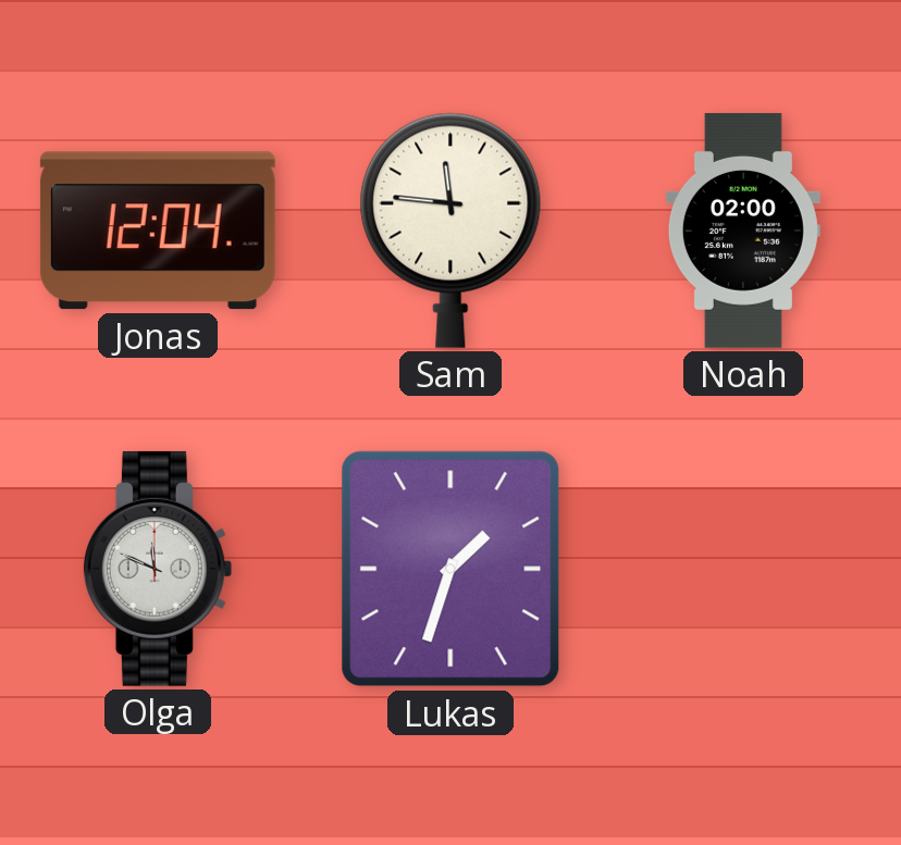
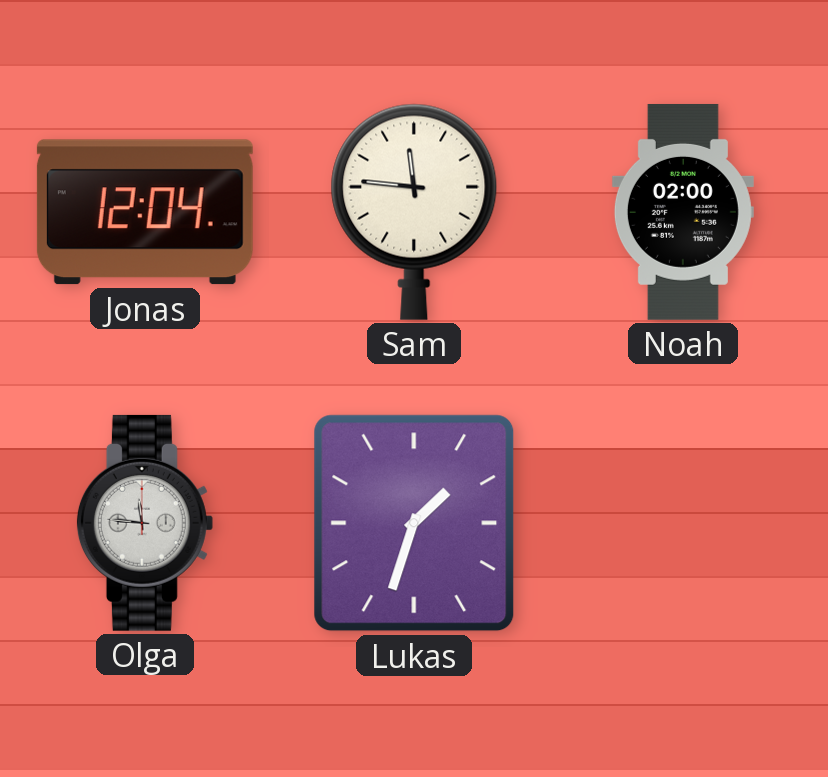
Olga: 11:49 -> 11:46
